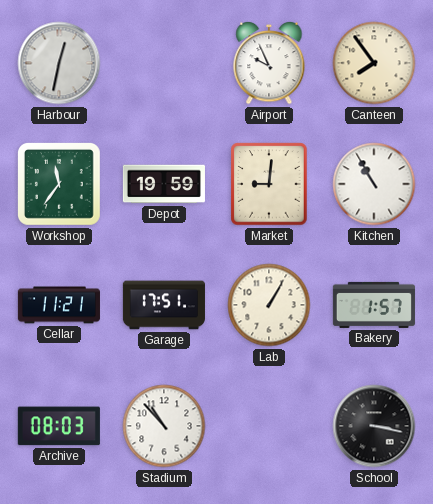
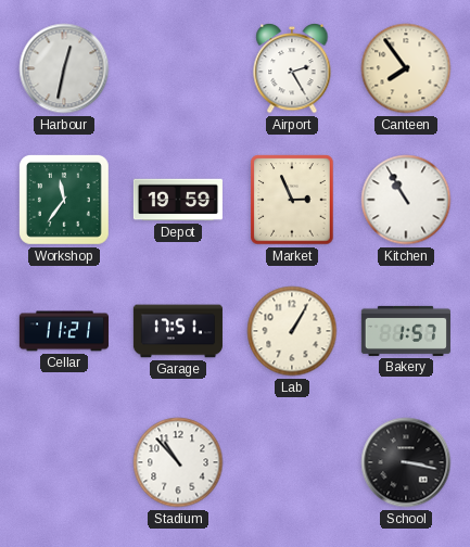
Airport: 9:56 -> 2:25
Market: 9:01 -> 2:56
Archive: 08:03 -> none
